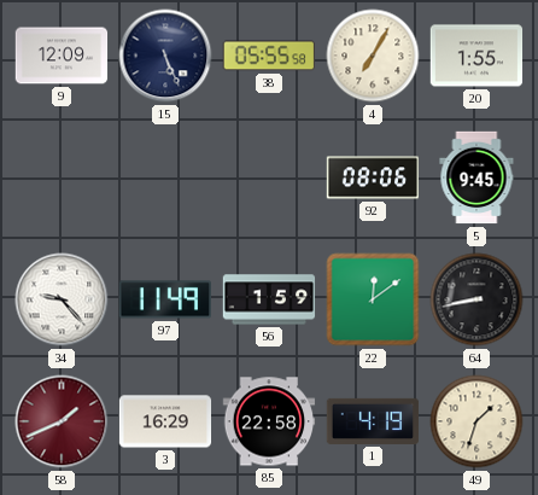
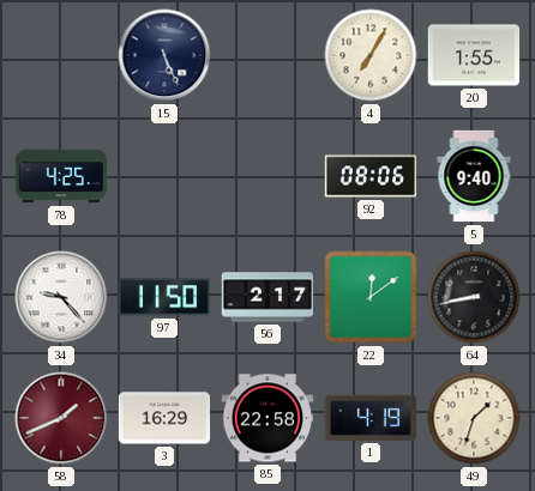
9: 12:09 -> none
38: 05:55 -> none
78: none -> 4:25
5: 9:45 -> 9:40
97: 11:49 -> 11:50
56: 1:59 -> 2:17
